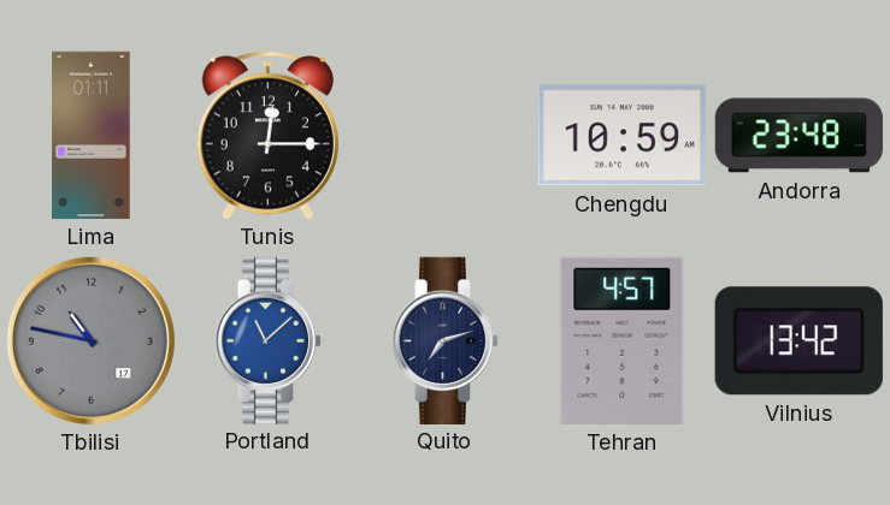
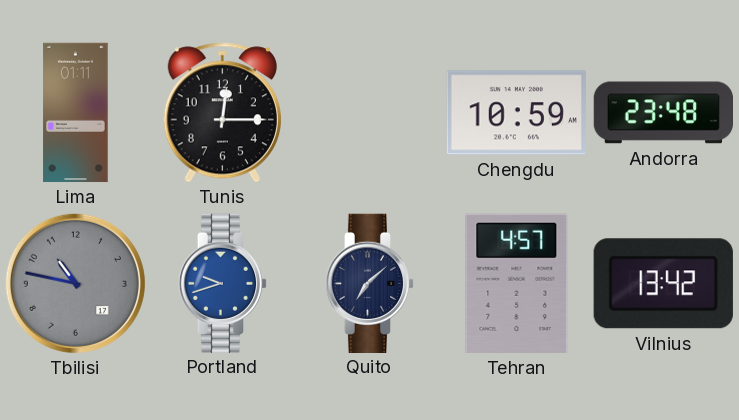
Portland: 11:08 -> 9:42
Quito: 7:12 -> 7:08
